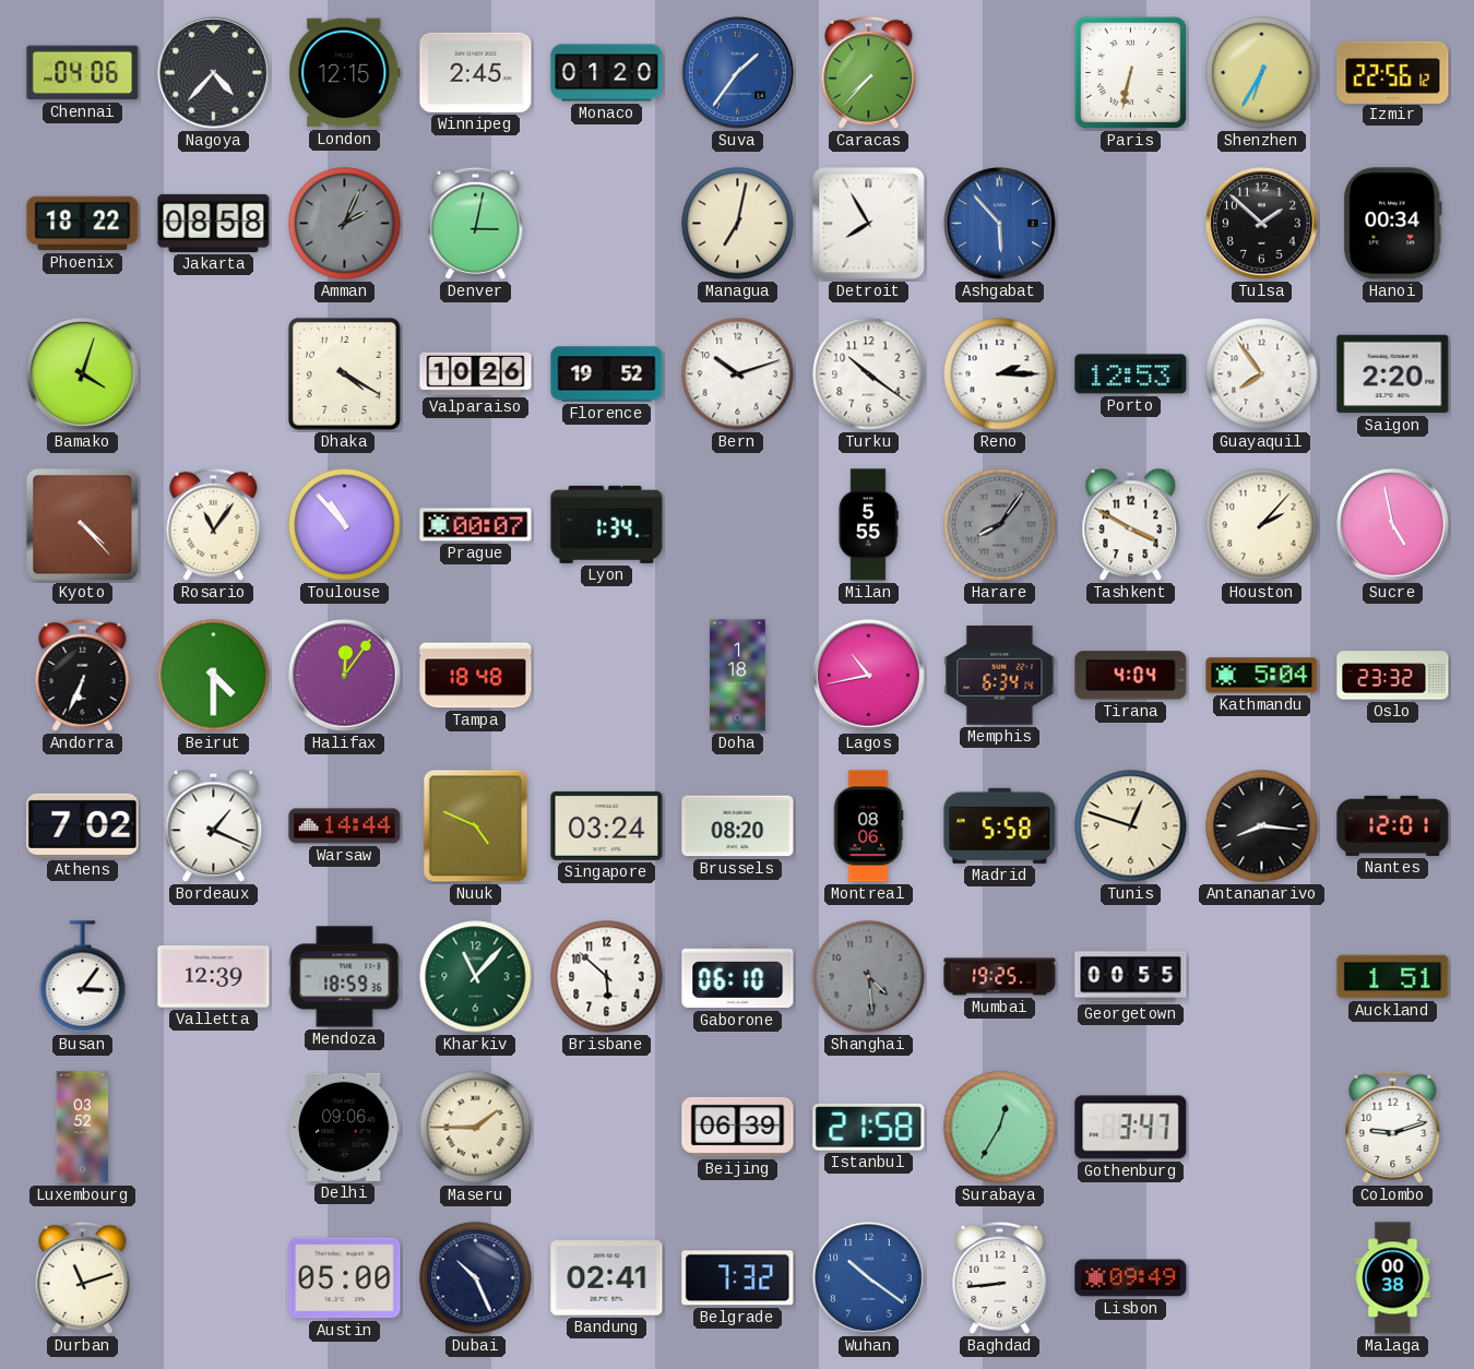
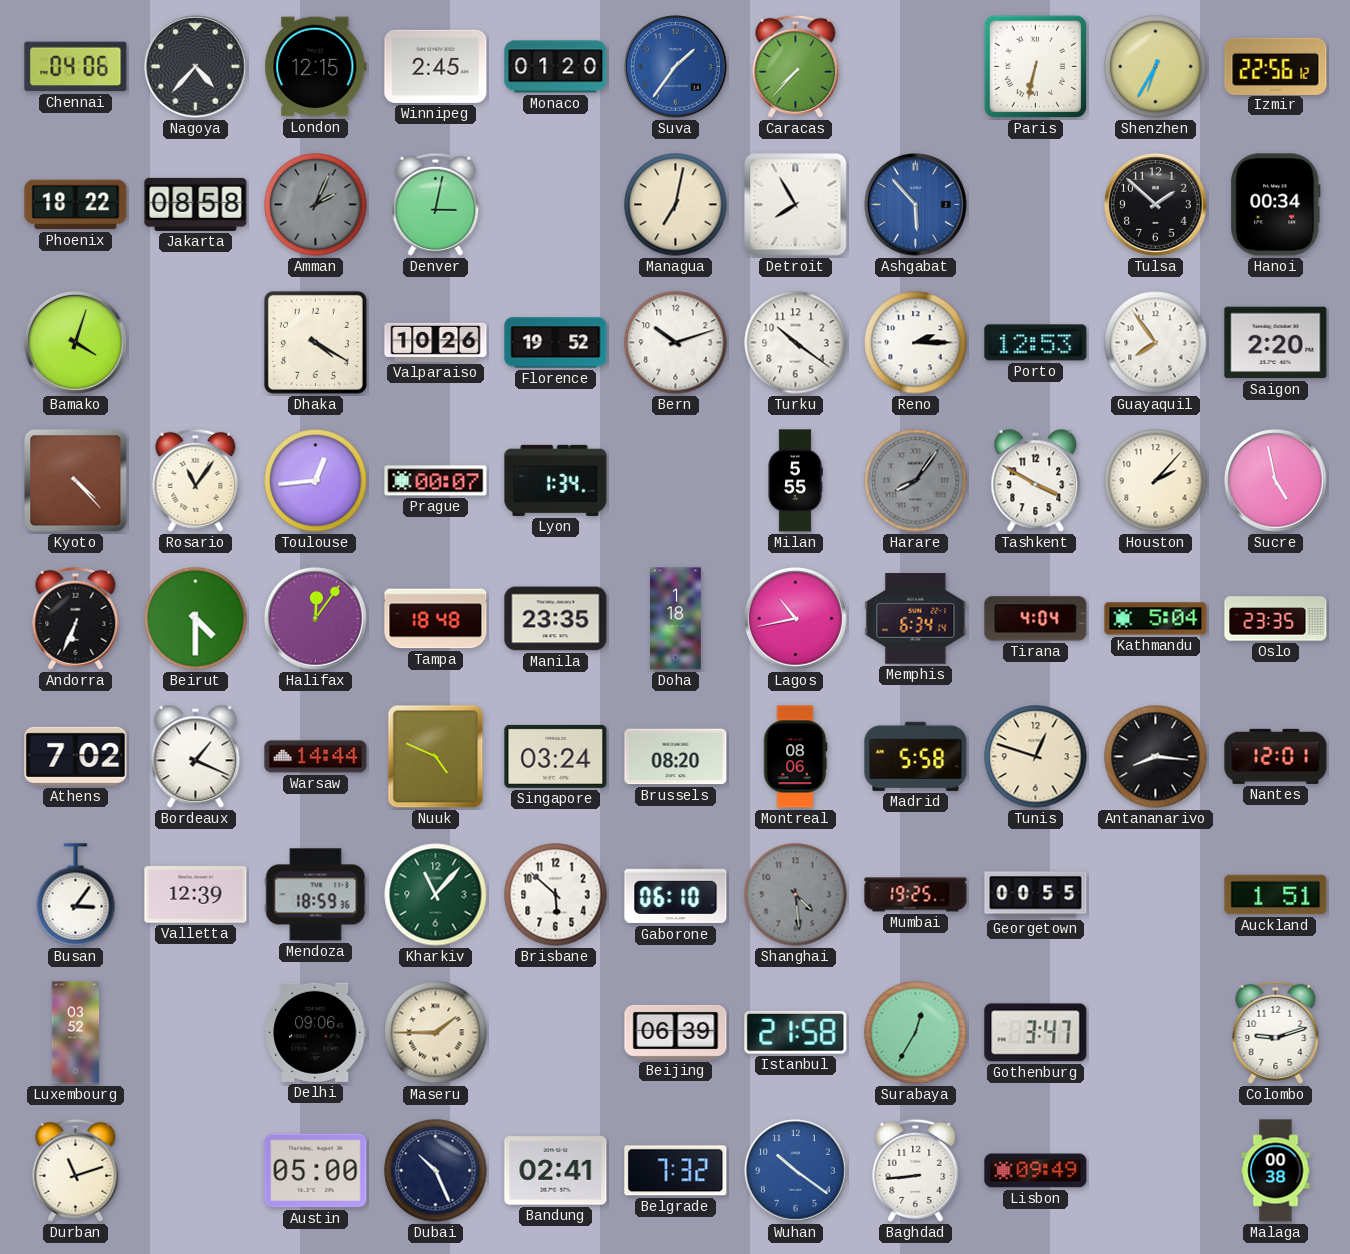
Toulouse: 10:53 -> 12:44
Manila: none -> 23:35
Oslo: 23:32 -> 23:35
